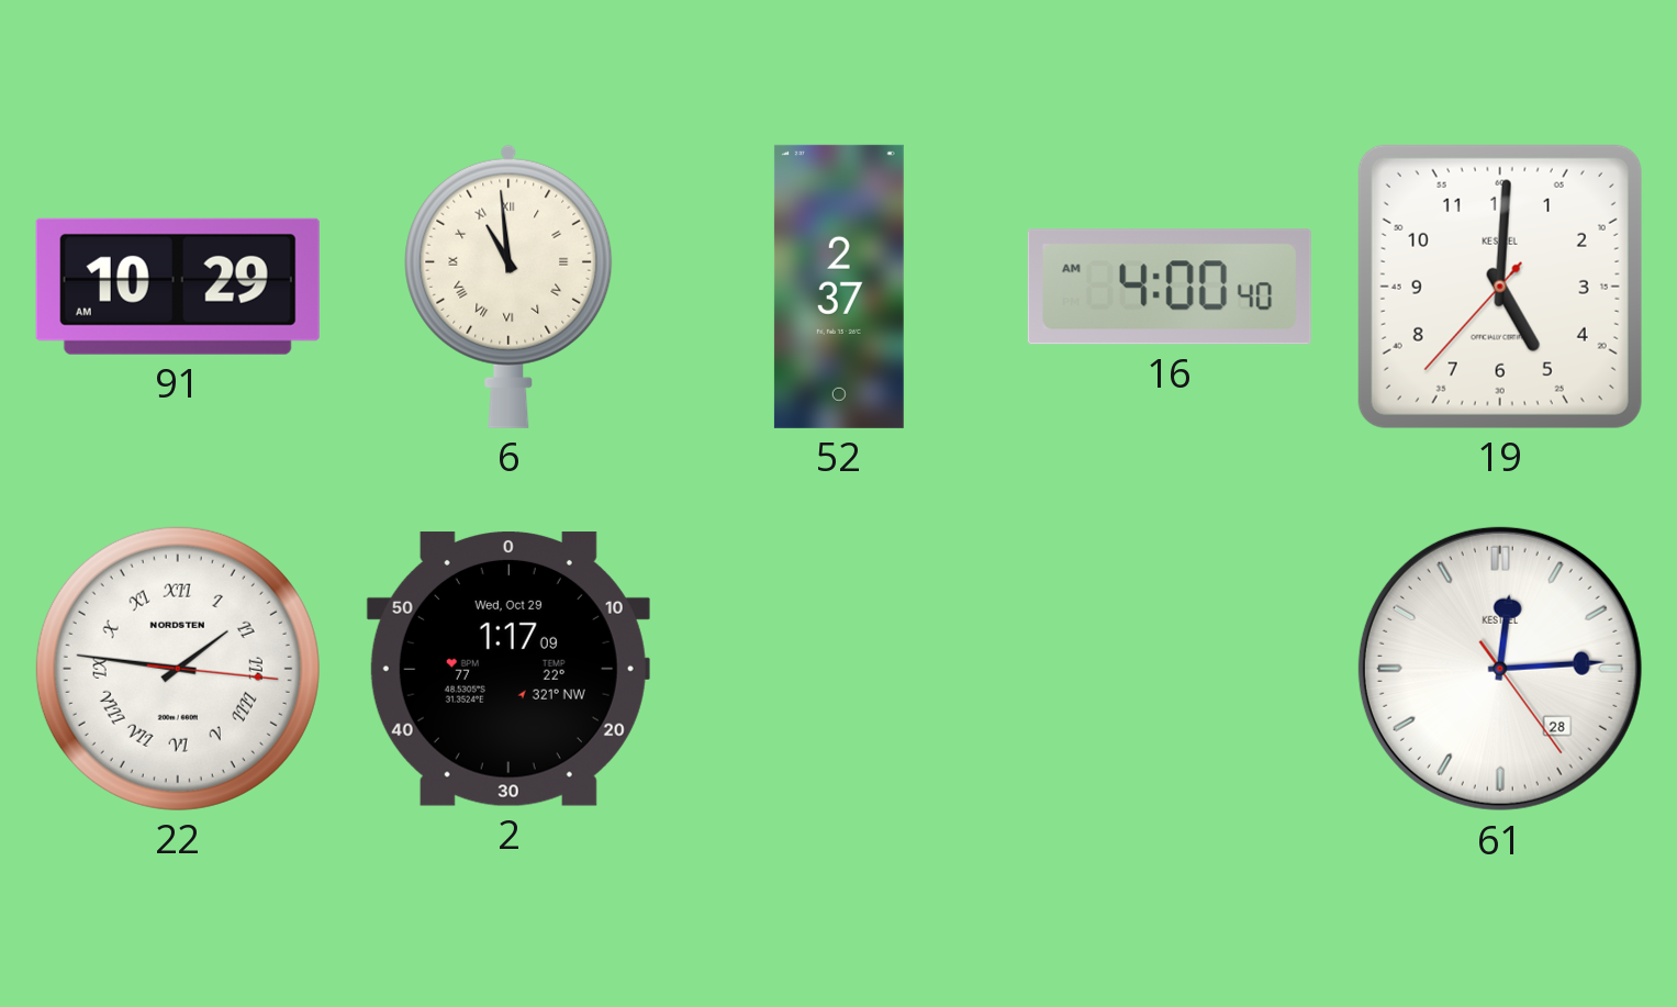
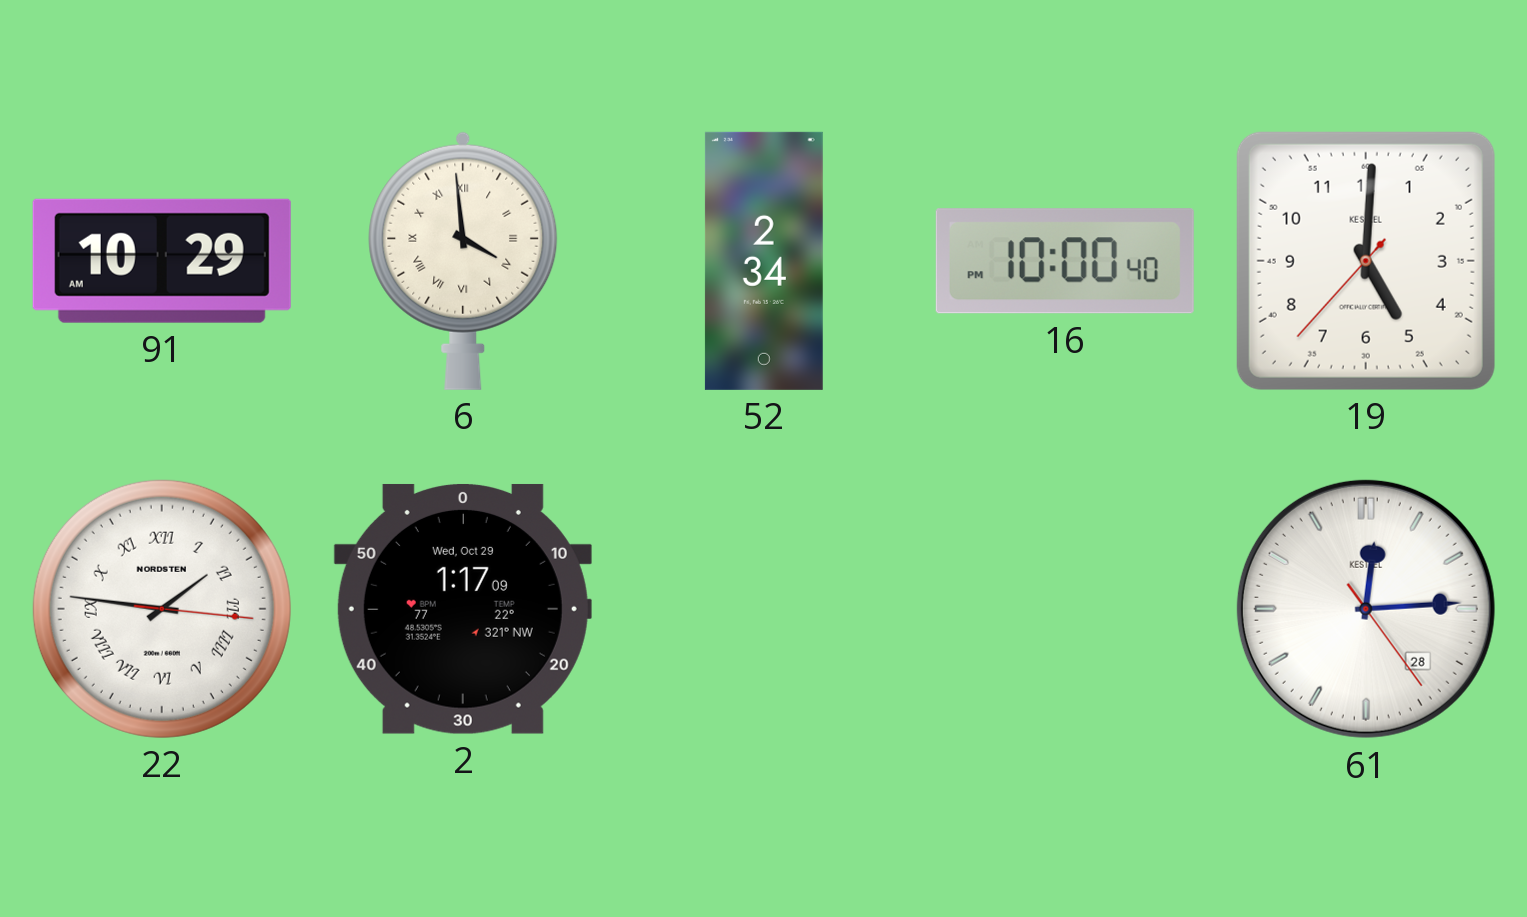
6: 10:59 -> 3:59
52: 2:37 -> 2:34
16: 4:00 -> 10:00
